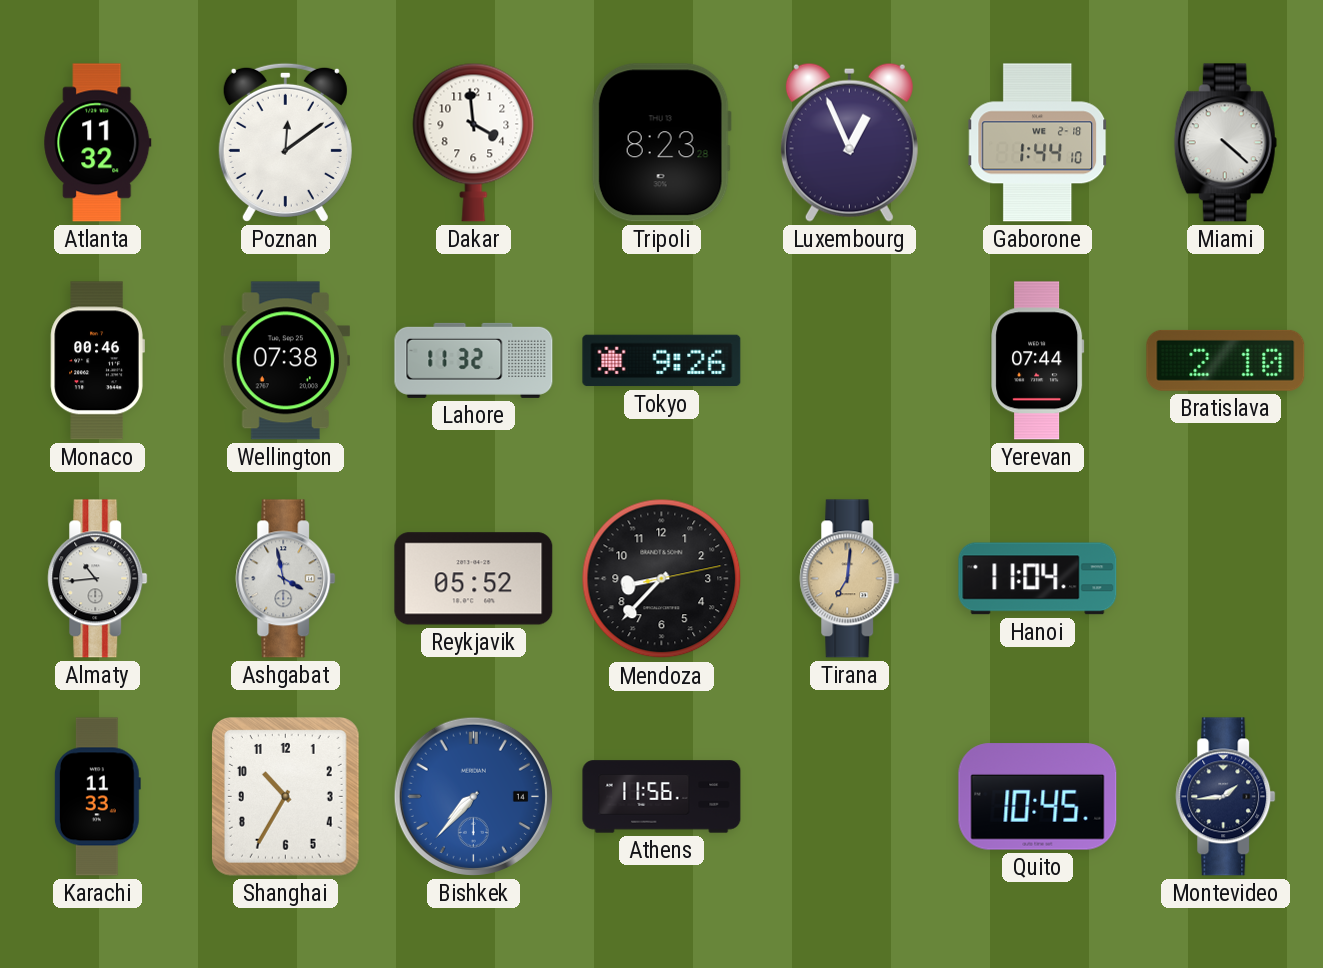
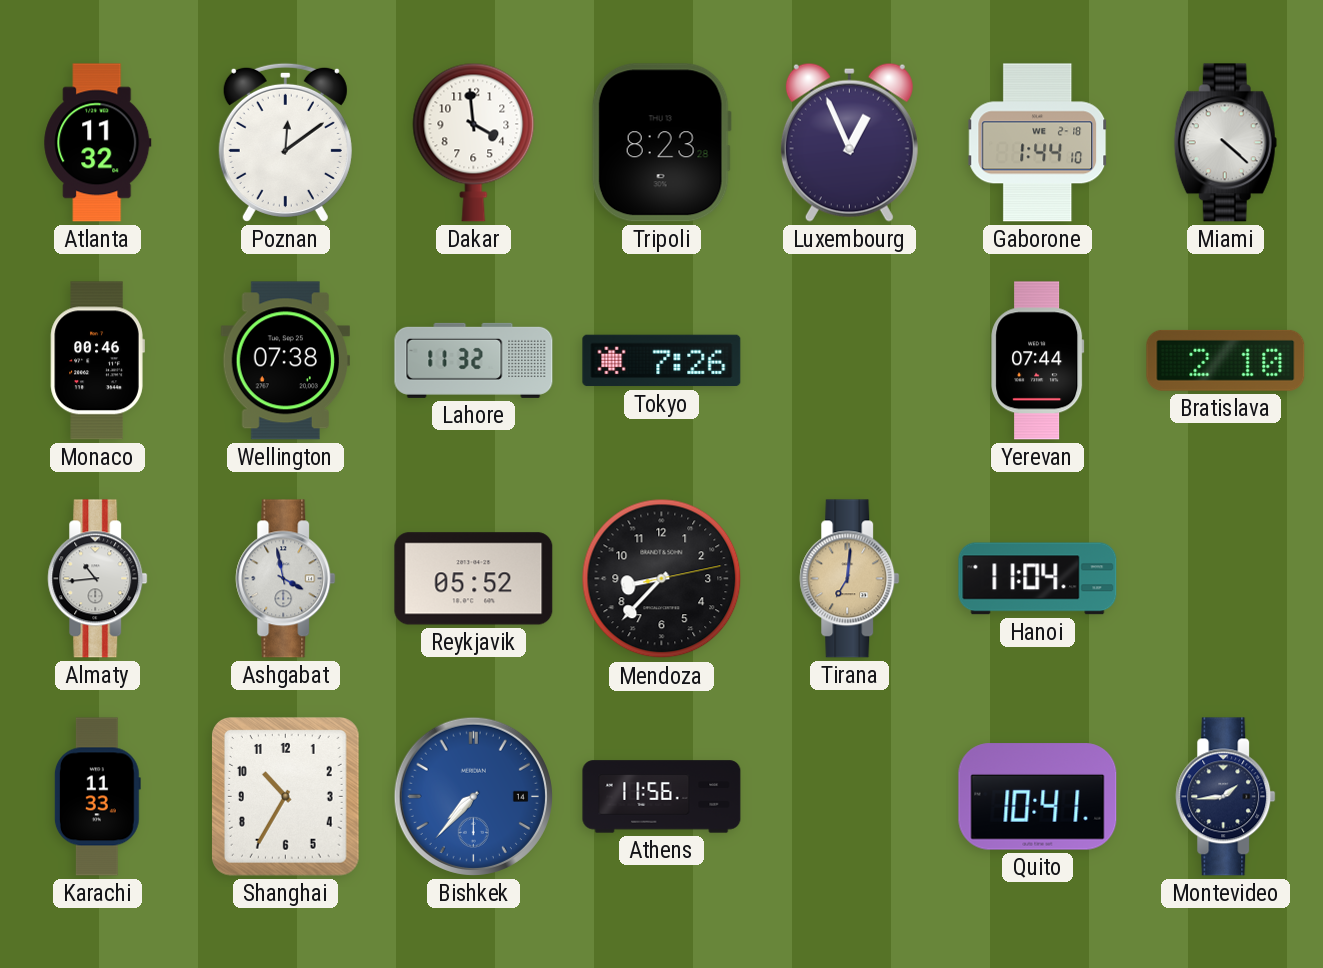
Tokyo: 9:26 -> 7:26
Quito: 10:45 -> 10:41
